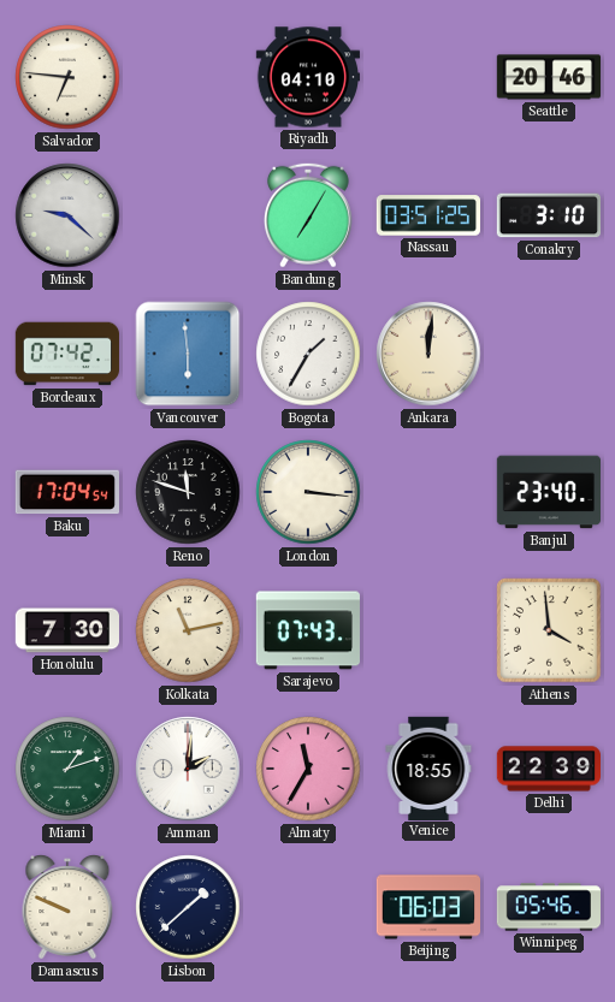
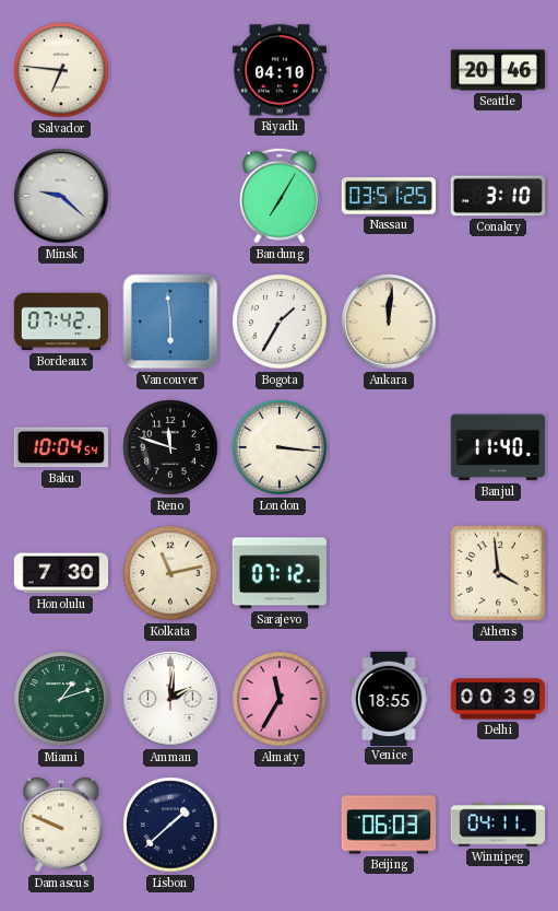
Baku: 17:04 -> 10:04
Banjul: 23:40 -> 11:40
Sarajevo: 07:43 -> 07:12
Delhi: 22:39 -> 00:39
Winnipeg: 05:46 -> 04:11
